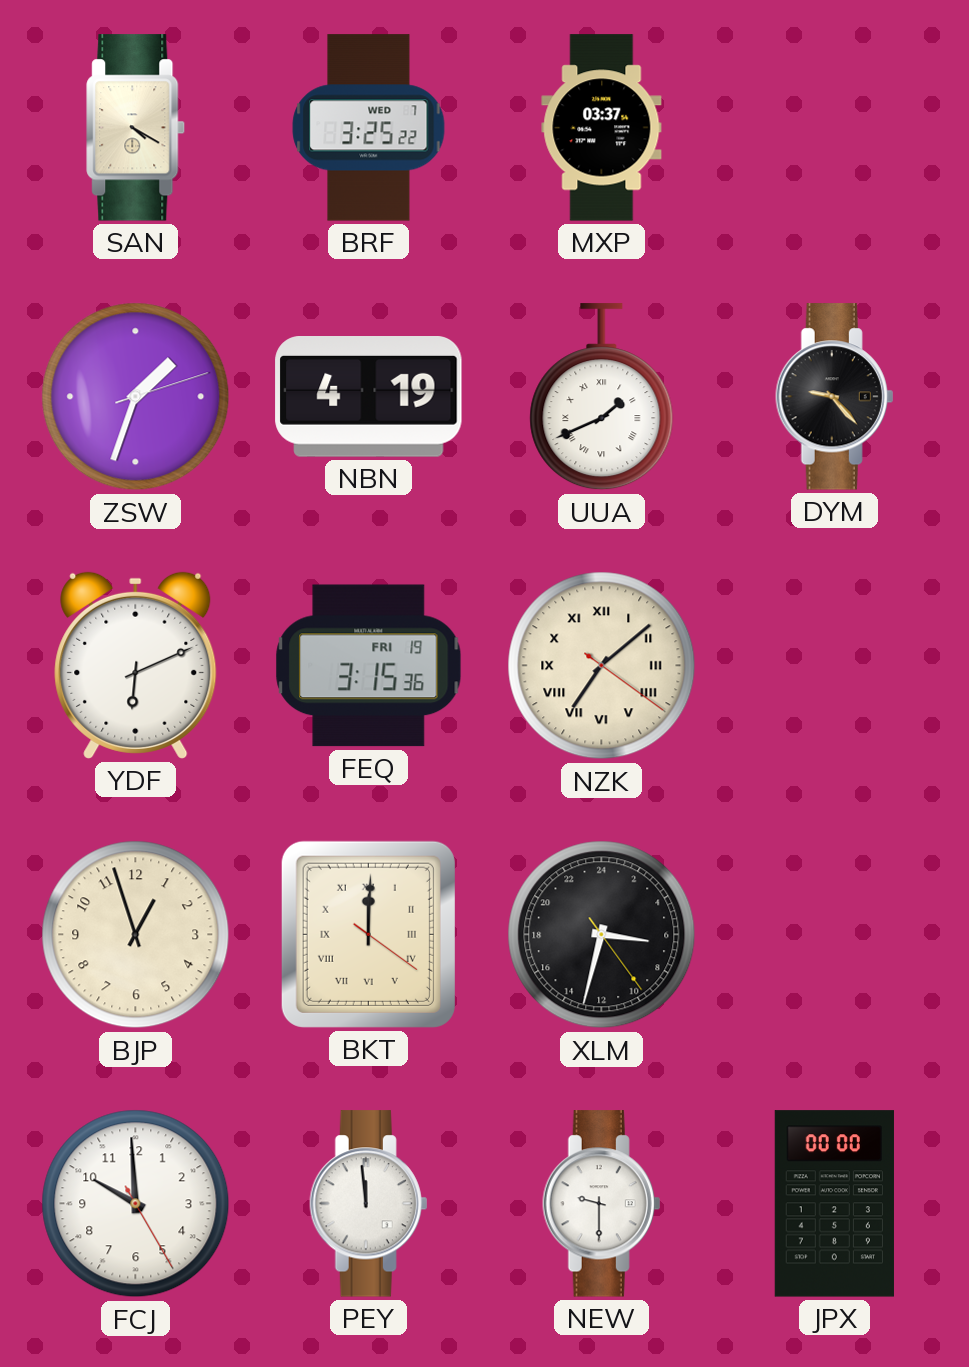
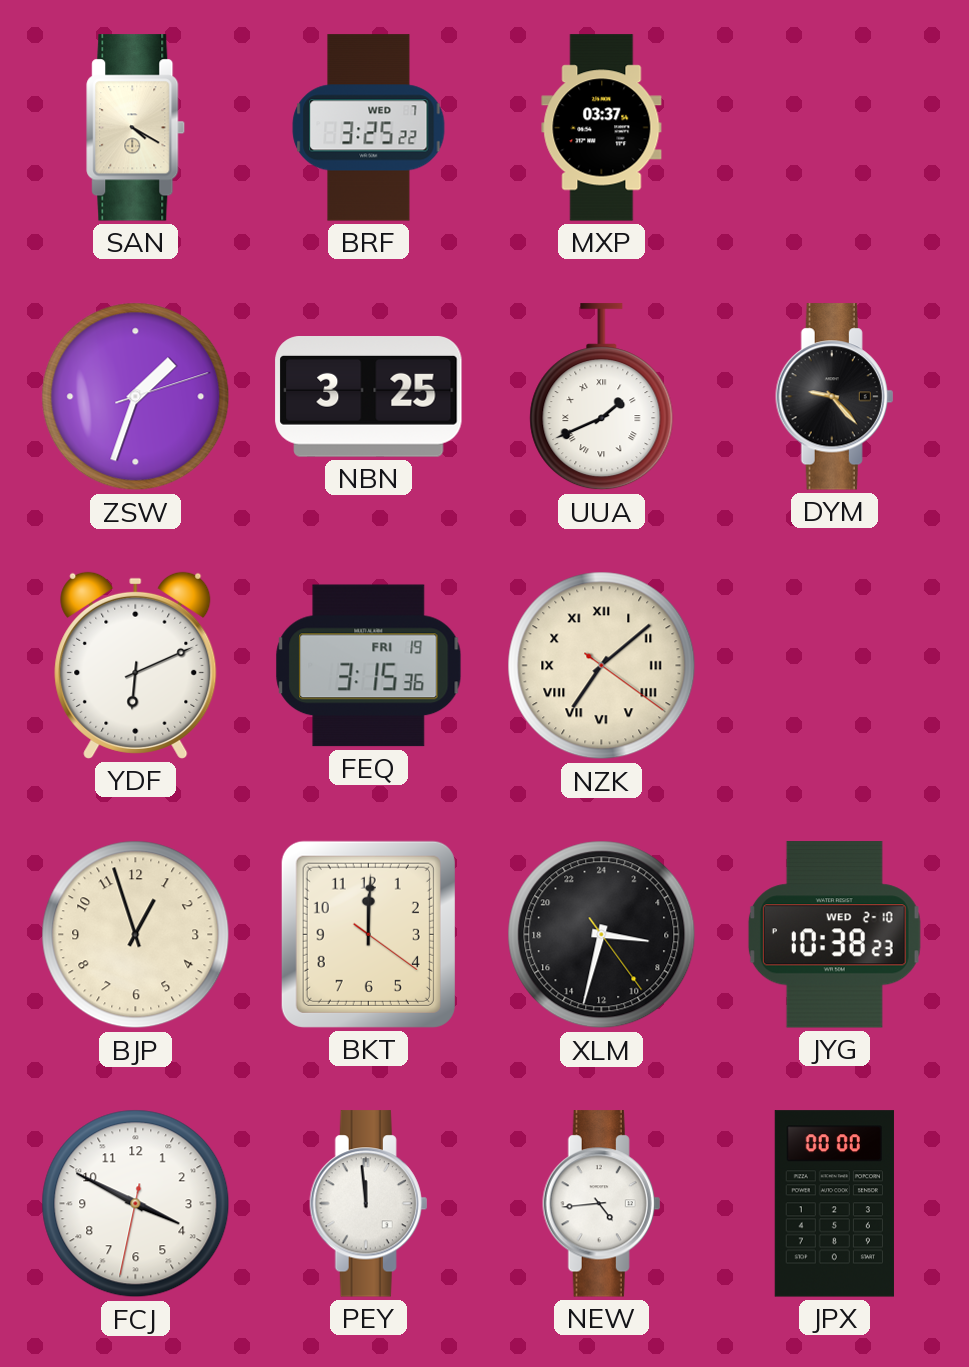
NBN: 4:19 -> 3:25
BKT numerals: Roman -> Arabic
JYG: none -> 10:38
FCJ: 9:59 -> 3:49
NEW: 9:30 -> 4:44
